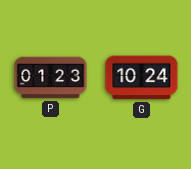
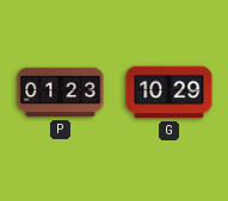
G: 10:24 -> 10:29
